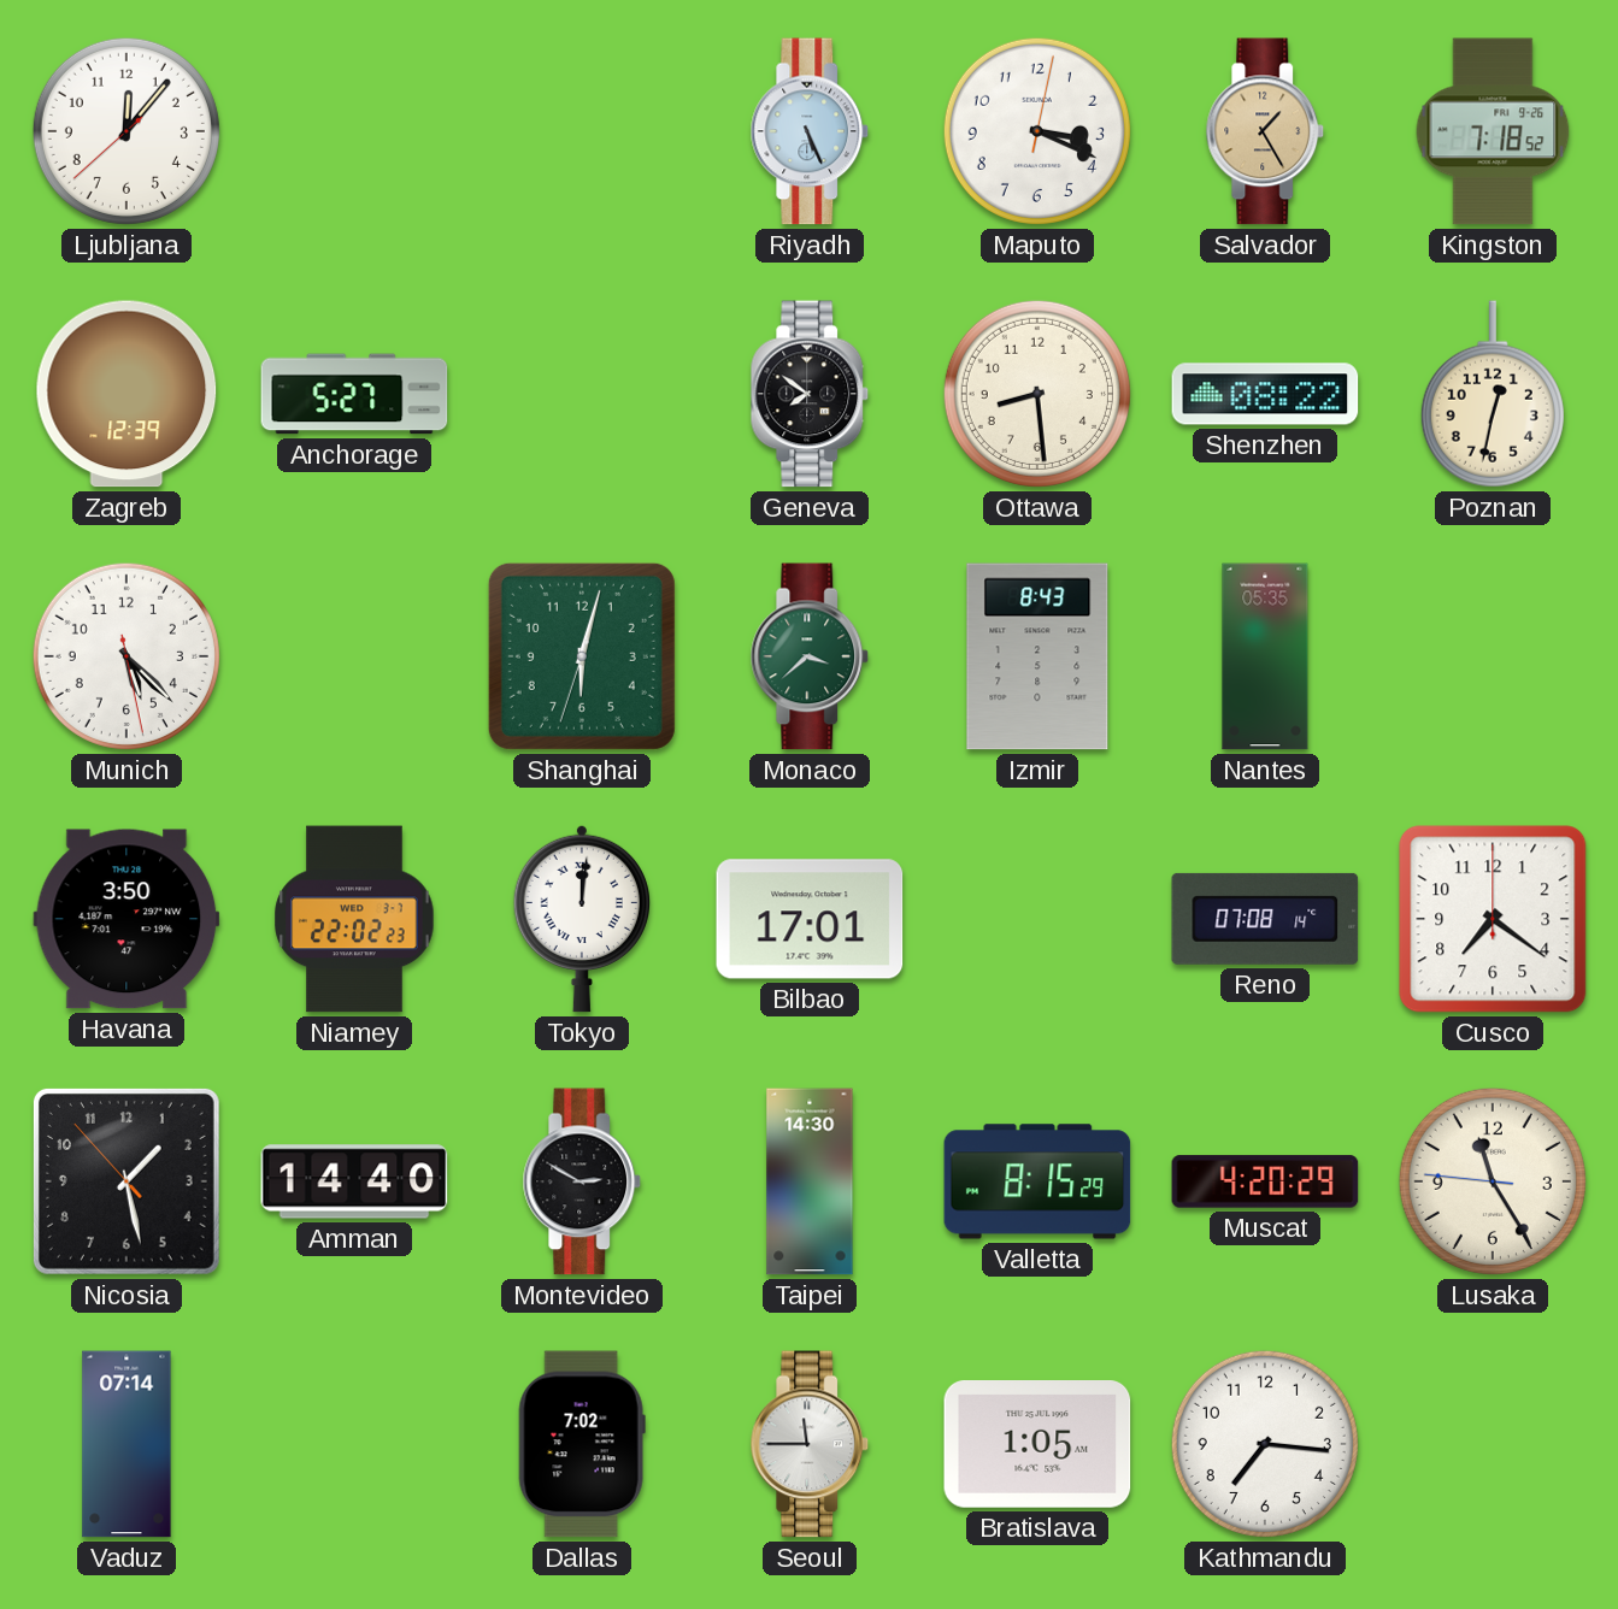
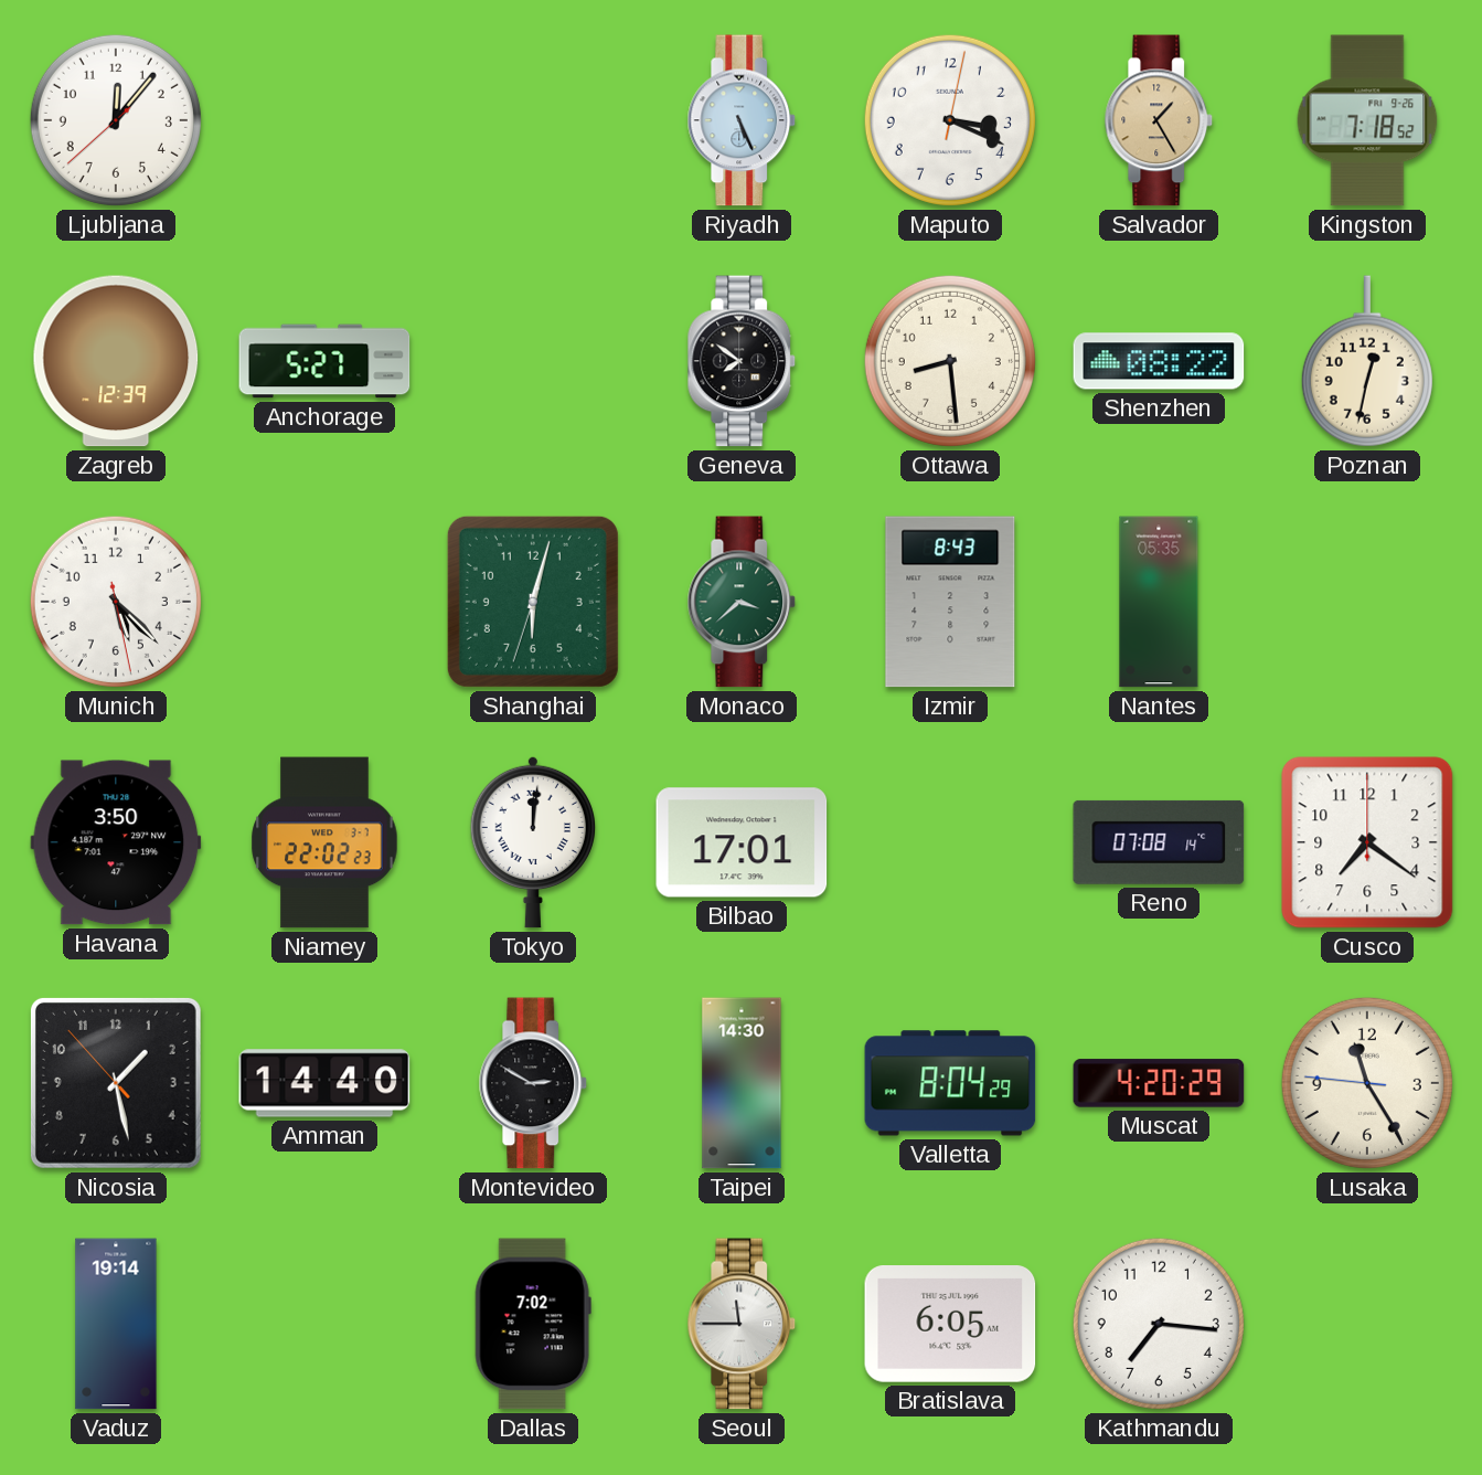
Valletta: 8:15 -> 8:04
Vaduz: 07:14 -> 19:14
Bratislava: 1:05 -> 6:05
